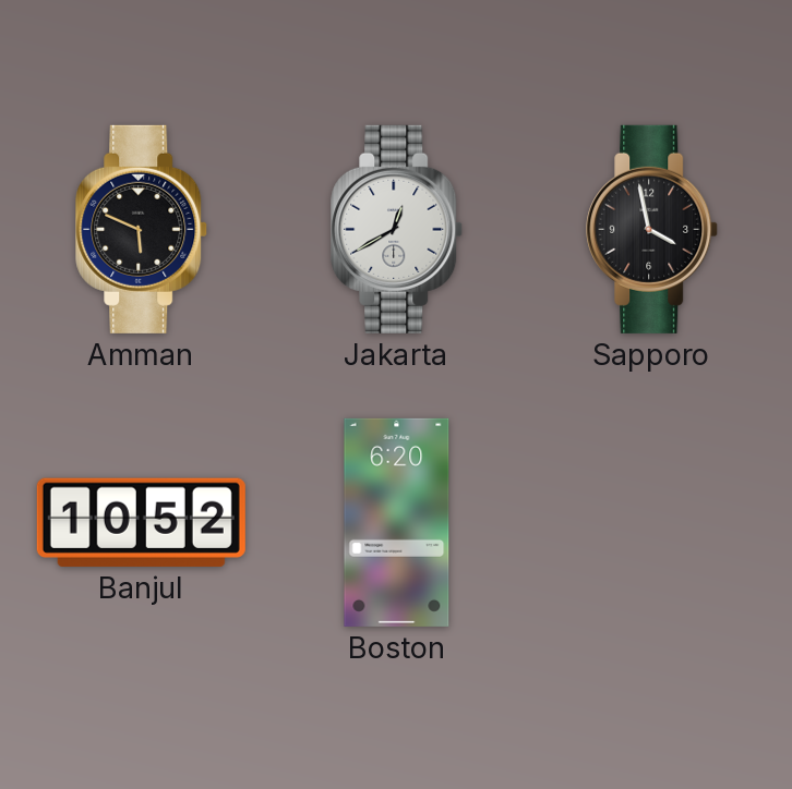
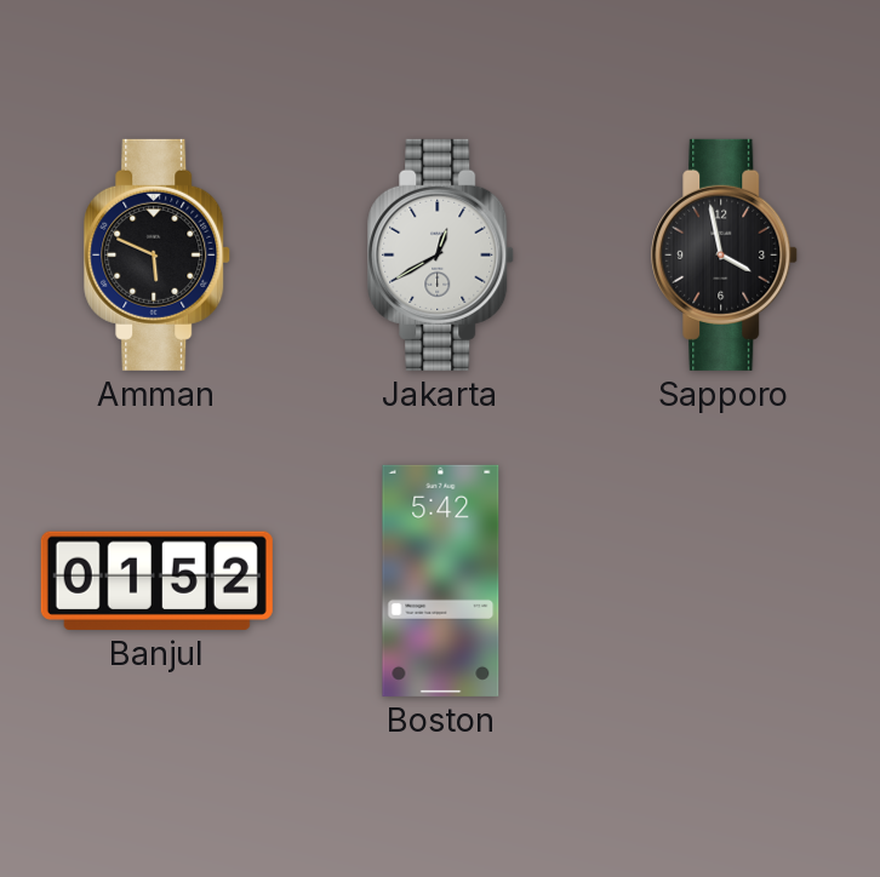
Banjul: 10:52 -> 01:52
Boston: 6:20 -> 5:42
